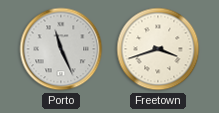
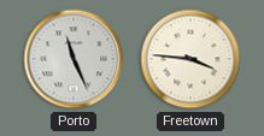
Freetown: 3:42 -> 3:46
